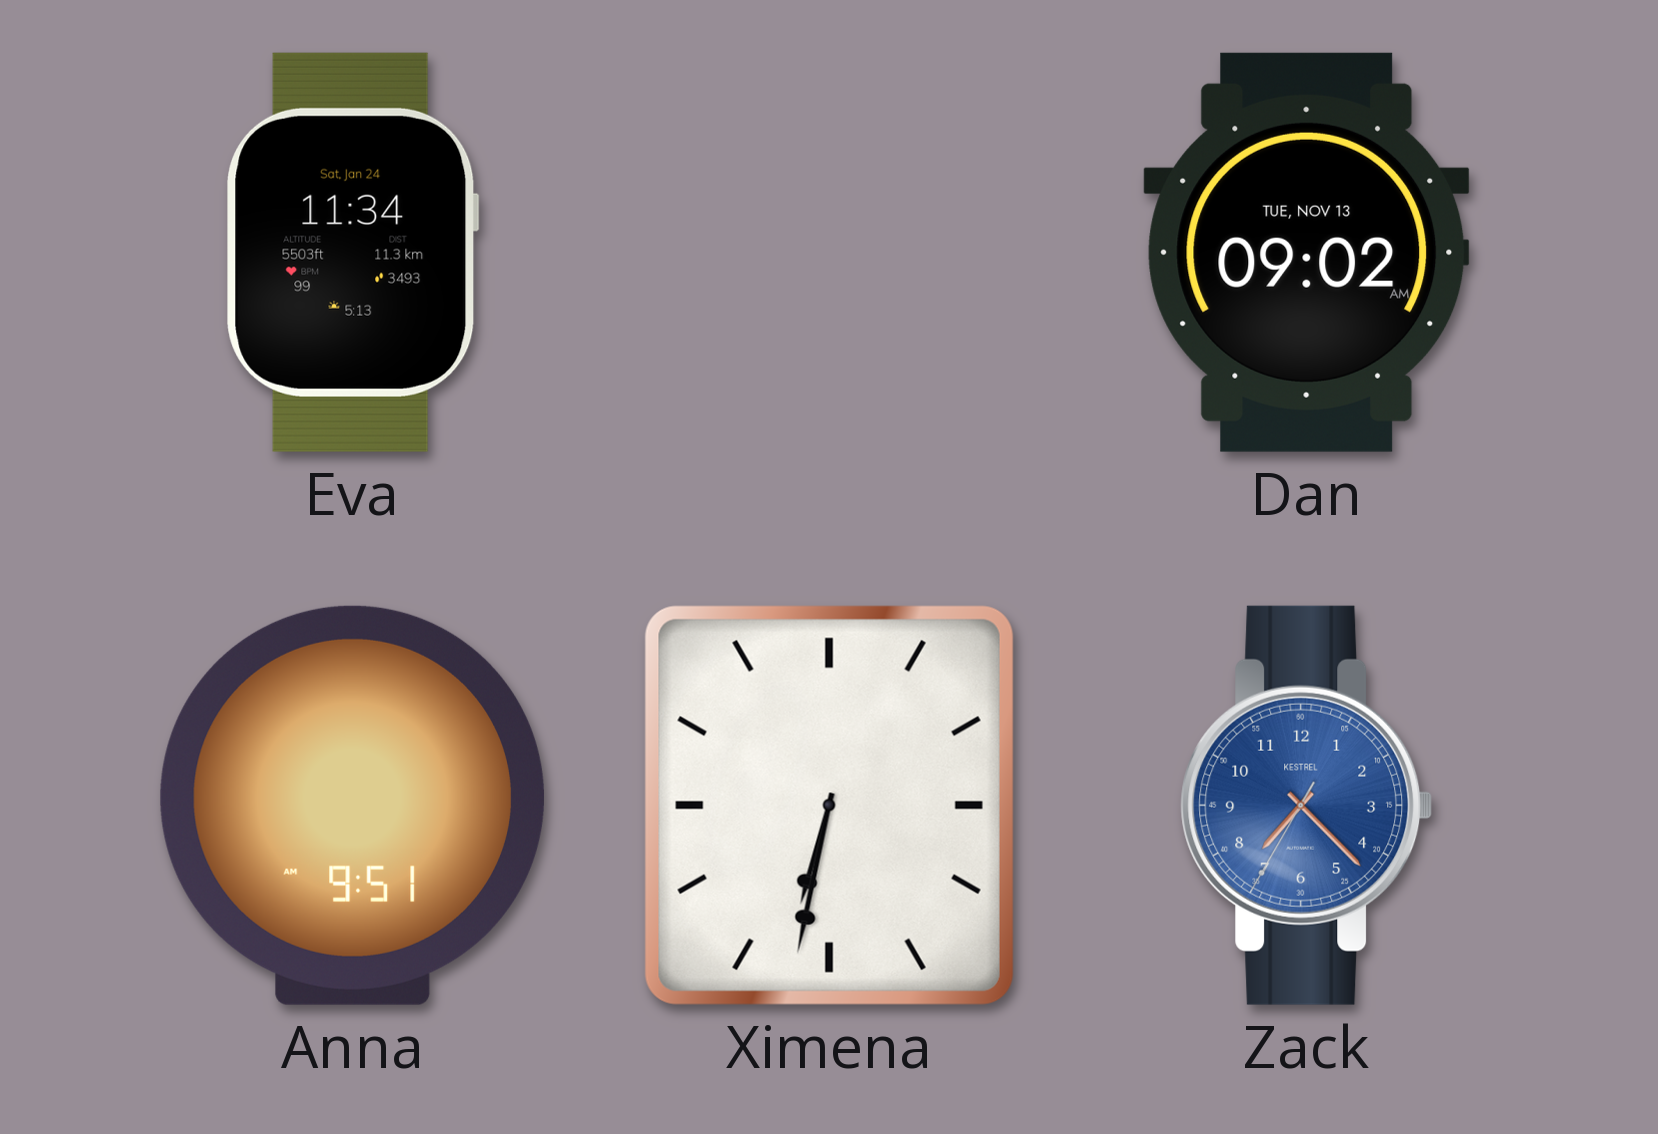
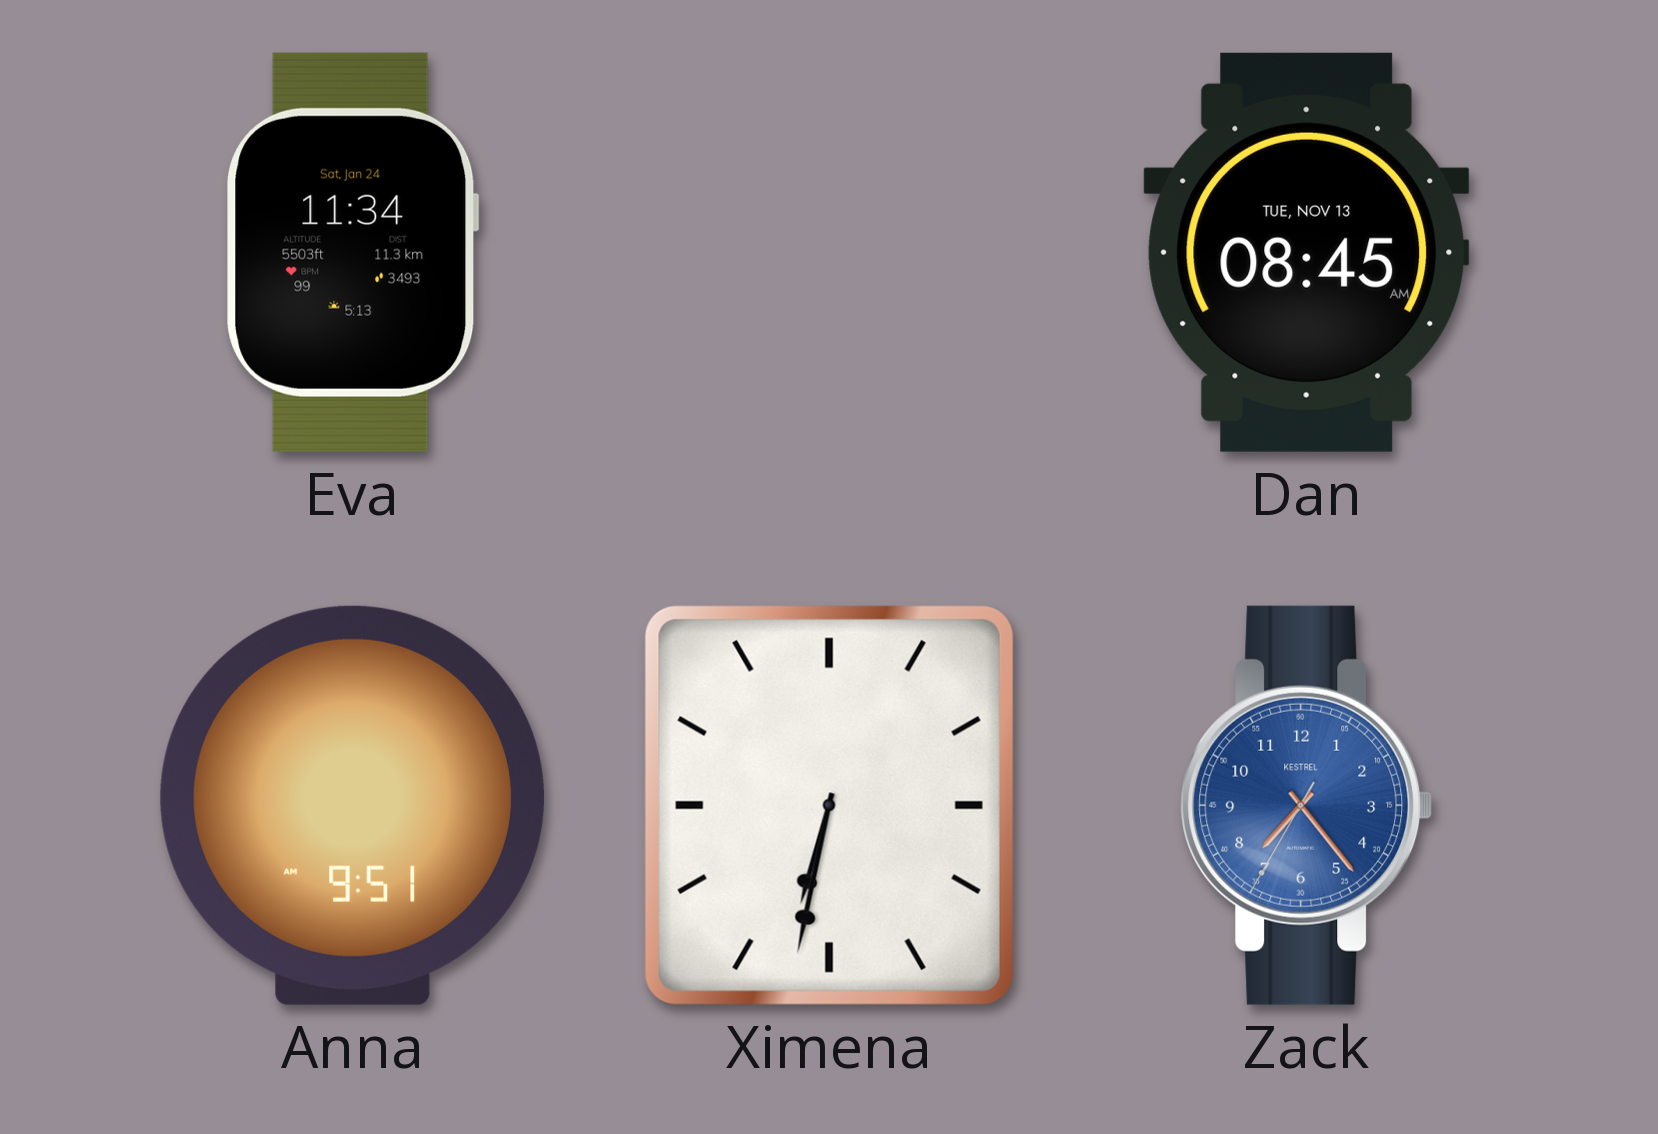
Dan: 09:02 -> 08:45
Zack: 7:22 -> 7:23
